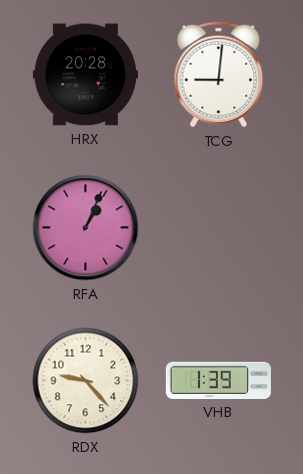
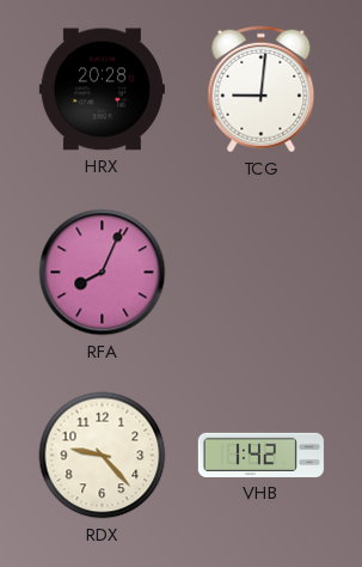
RFA: 1:04 -> 8:04
VHB: 1:39 -> 1:42
